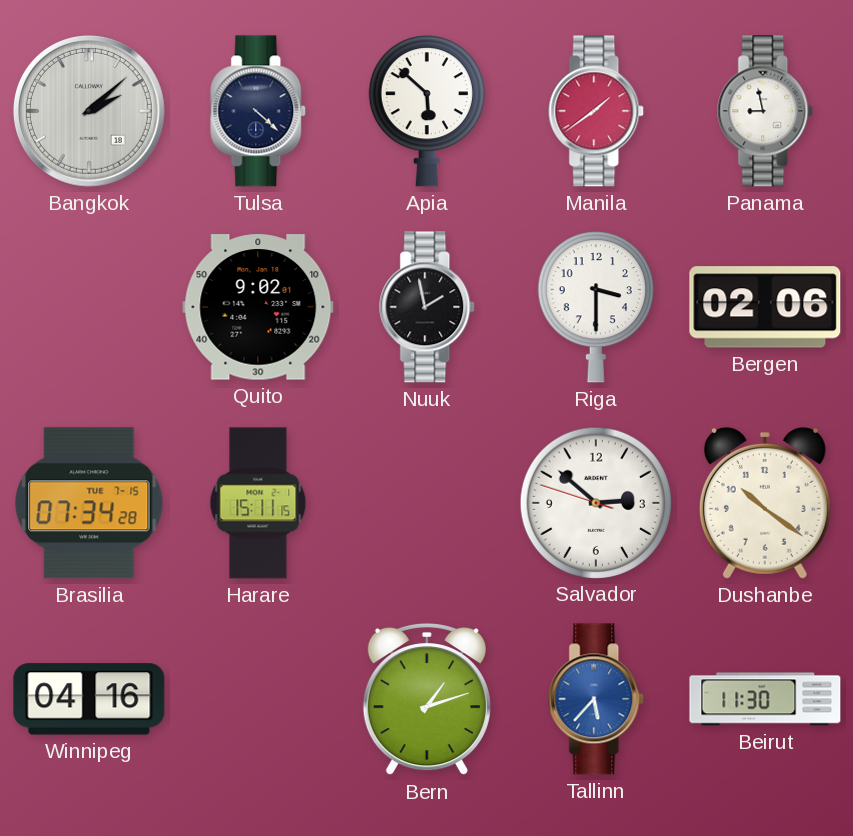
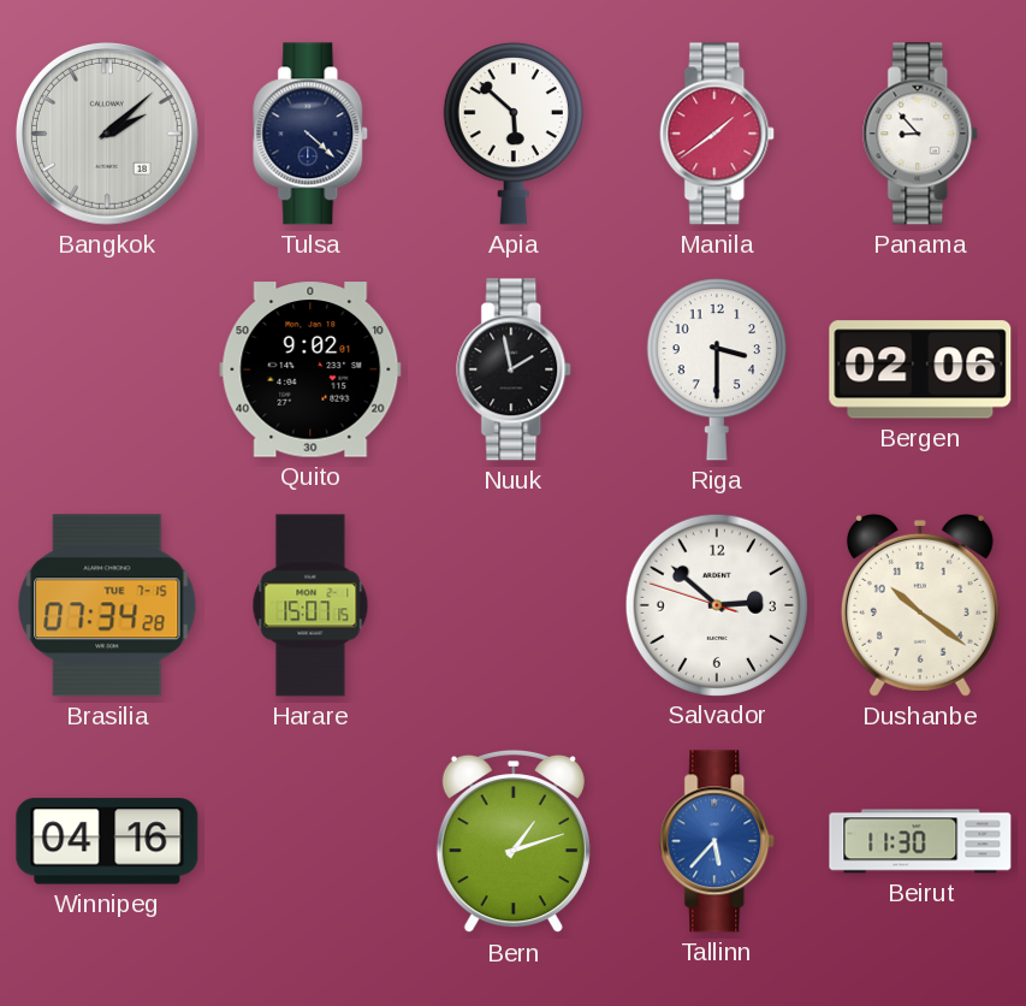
Panama: 8:58 -> 8:53
Harare: 15:11 -> 15:07
